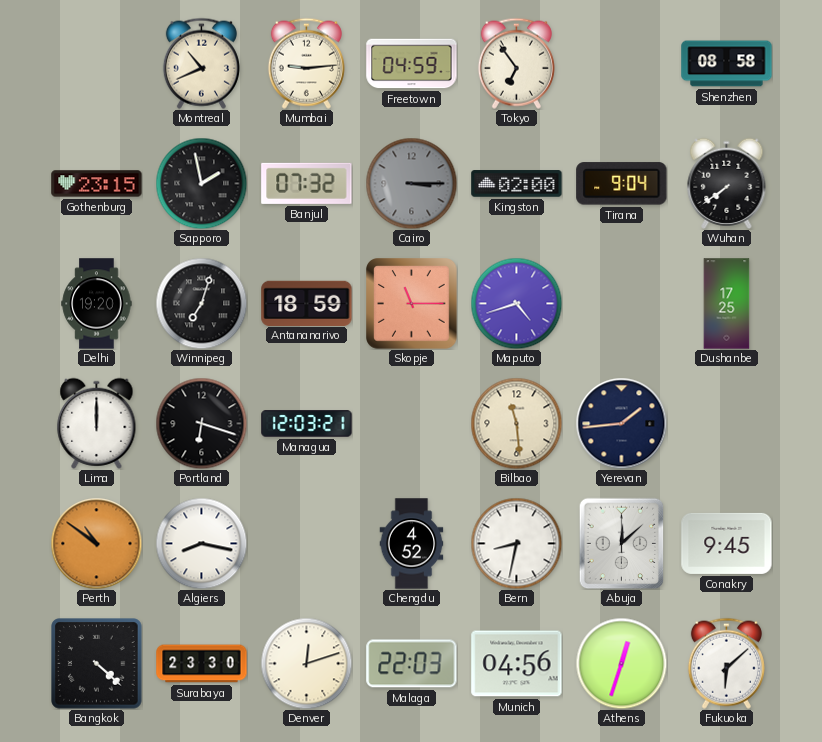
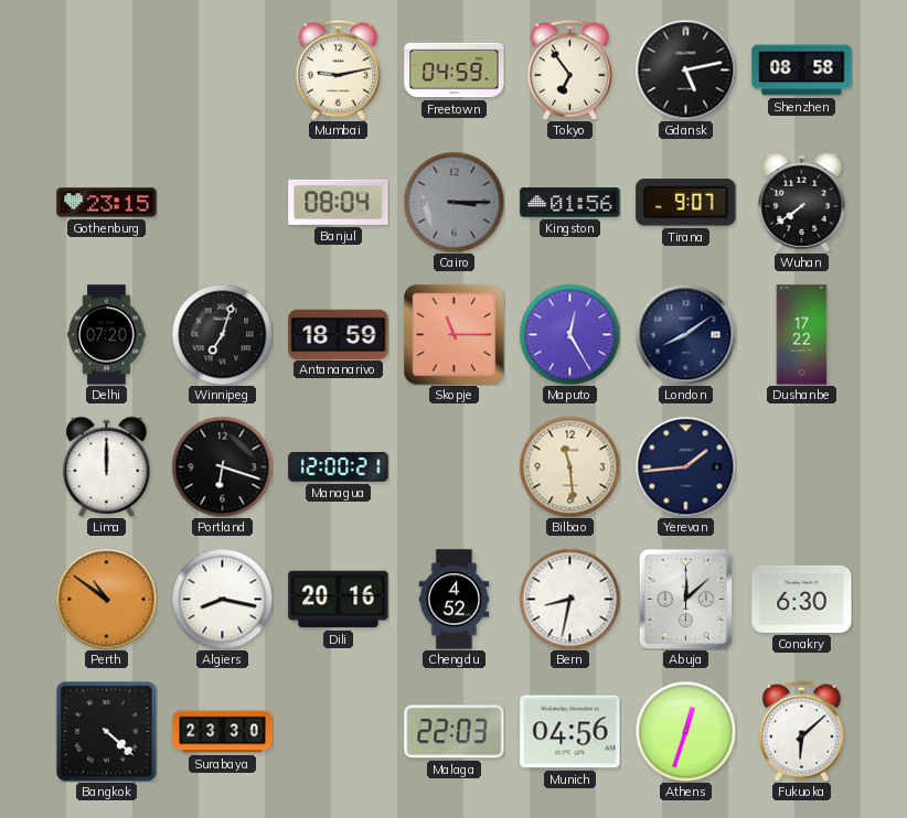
Montreal: 10:41 -> none
Mumbai: 9:14 -> 9:13
Gdansk: none -> 5:13
Sapporo: 1:58 -> none
Banjul: 07:32 -> 08:04
Kingston: 02:00 -> 01:56
Tirana: 9:04 -> 9:07
Delhi: 19:20 -> 07:20
Maputo: 4:42 -> 12:25
London: none -> 8:09
Dushanbe: 17:25 -> 17:22
Managua: 12:03 -> 12:00
Dili: none -> 20:16
Conakry: 9:45 -> 6:30
Denver: 12:12 -> none
